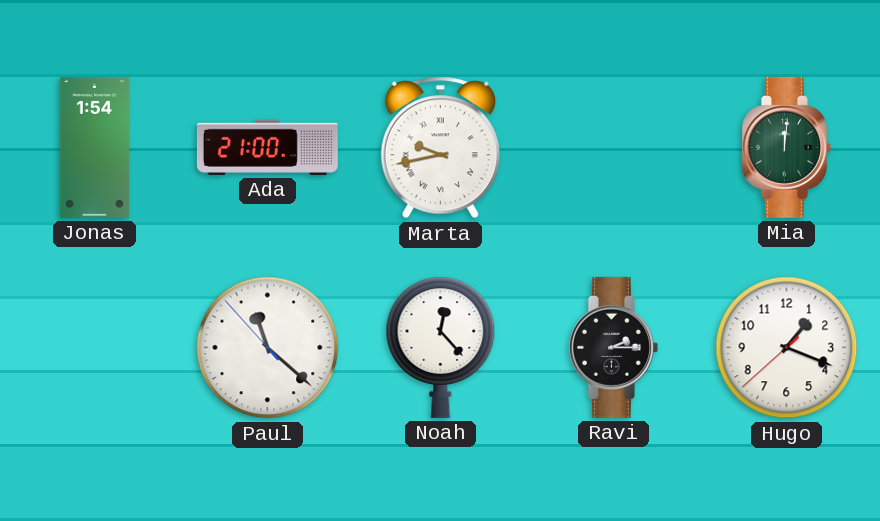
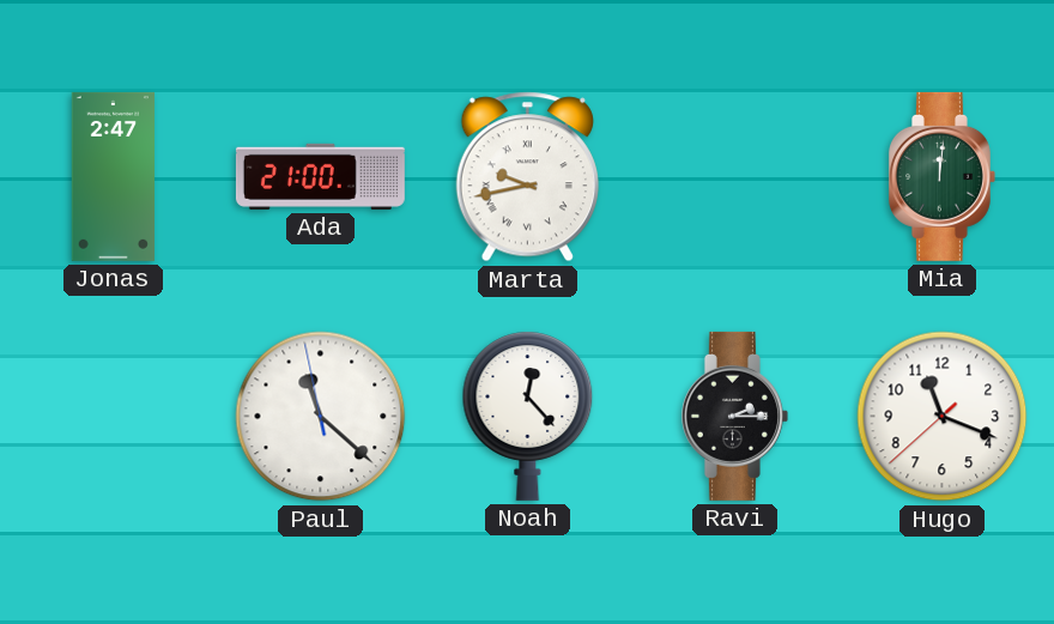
Jonas: 1:54 -> 2:47
Paul: 11:21:53 -> 11:21:58
Hugo: 1:18 -> 11:18
